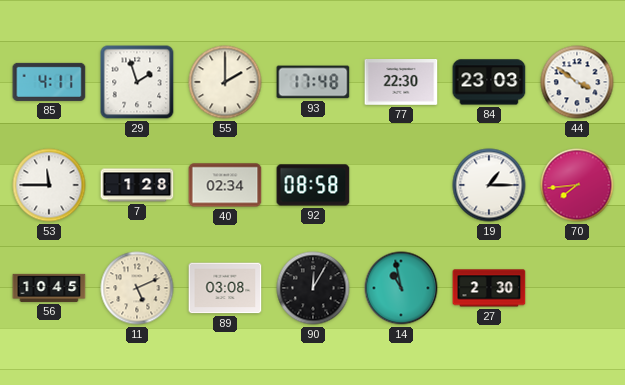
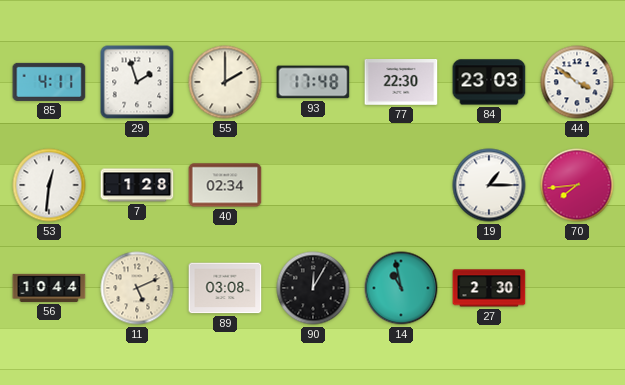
53: 11:45 -> 12:31
92: 08:58 -> none
56: 10:45 -> 10:44
